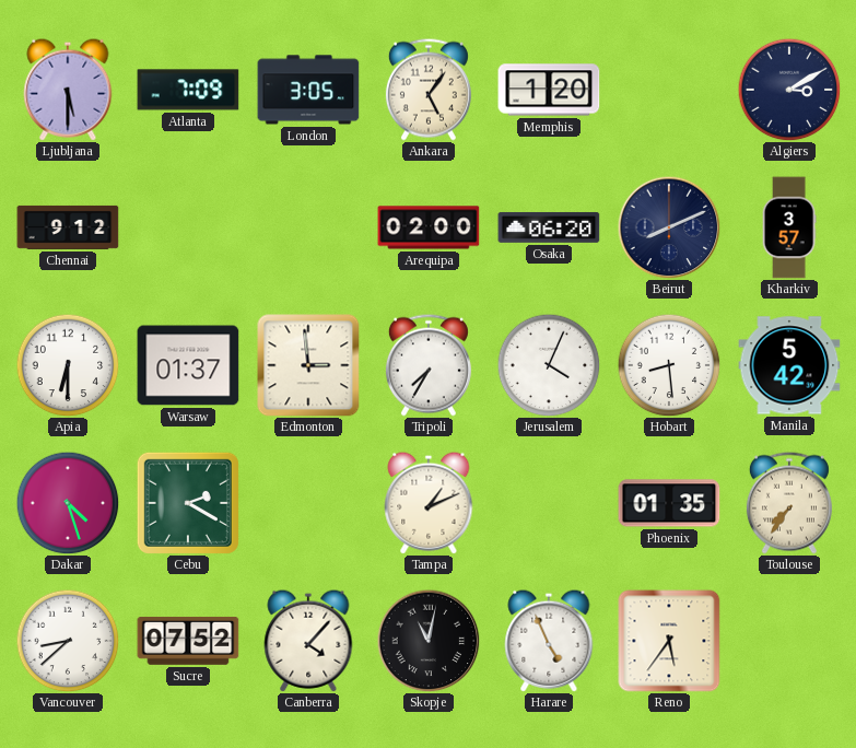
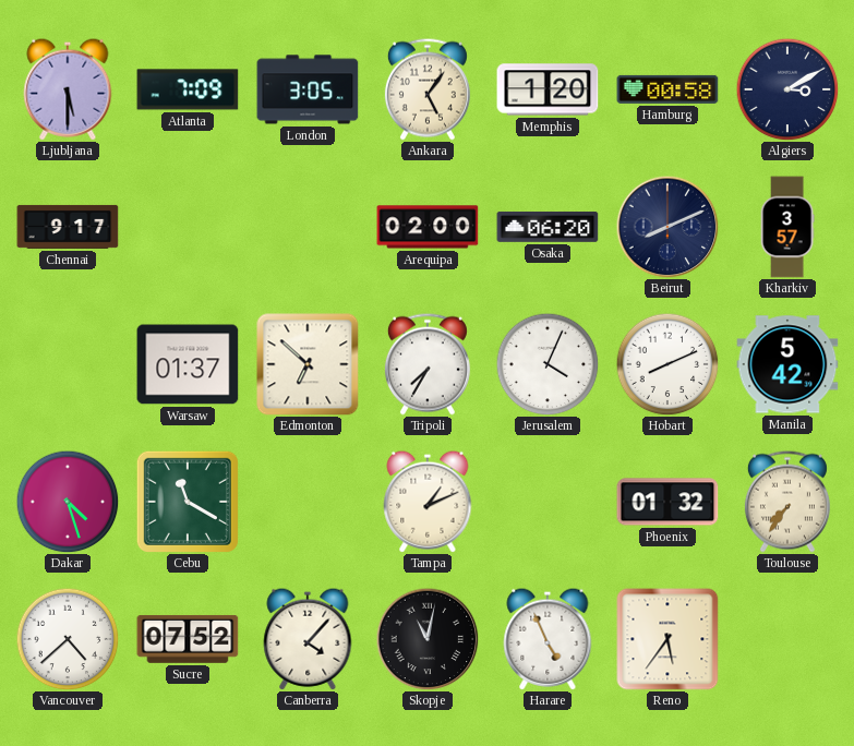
Hamburg: none -> 00:58
Chennai: 9:12 -> 9:17
Apia: 6:30 -> none
Edmonton: 2:59 -> 6:52
Hobart: 8:29 -> 8:11
Cebu: 2:20 -> 11:20
Phoenix: 01:35 -> 01:32
Vancouver: 8:38 -> 4:38
